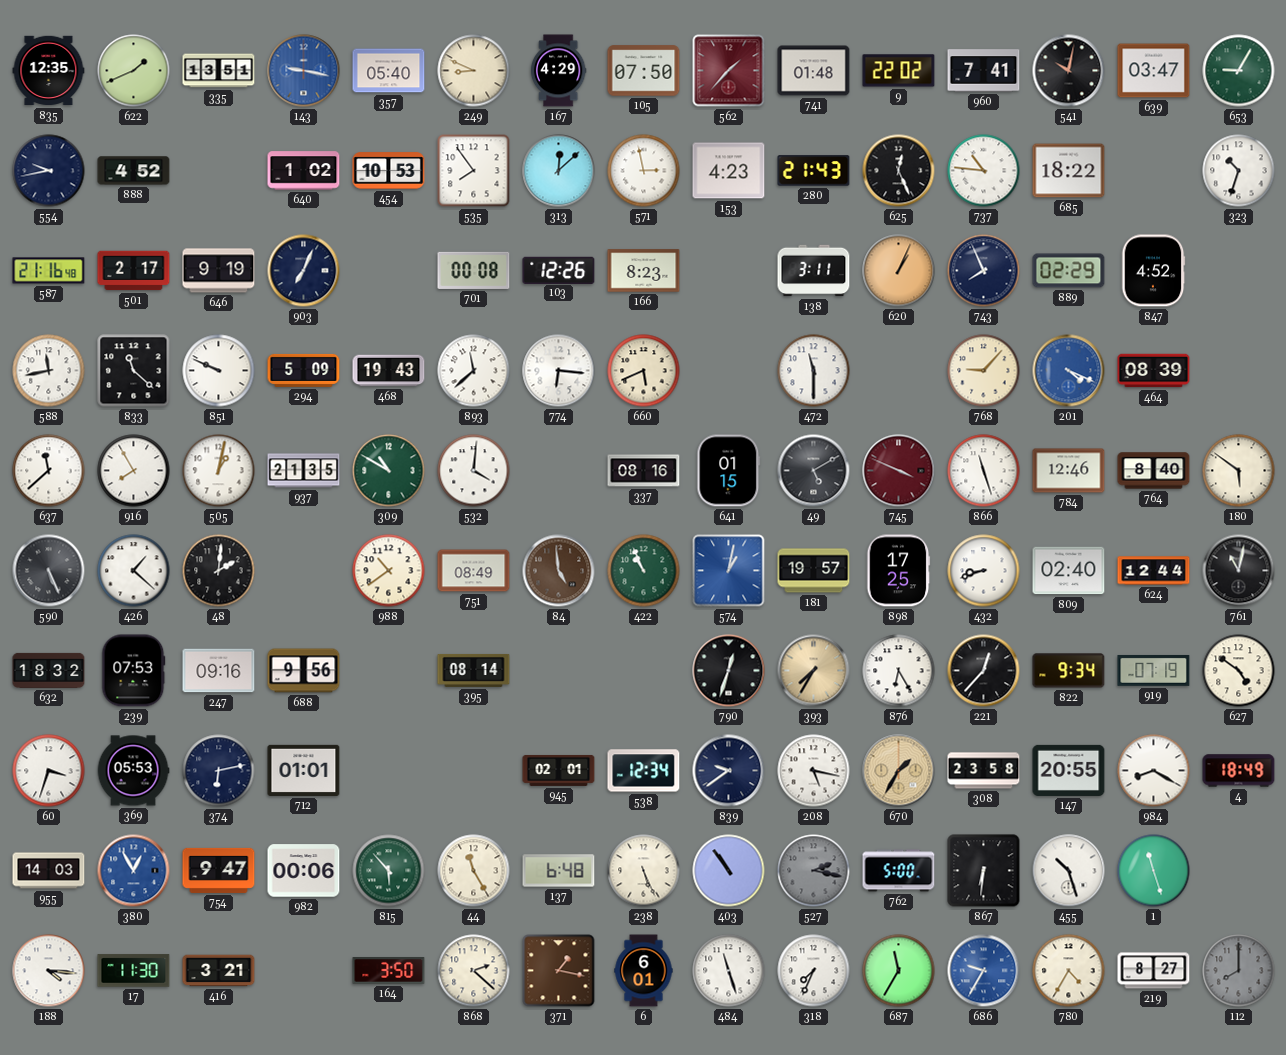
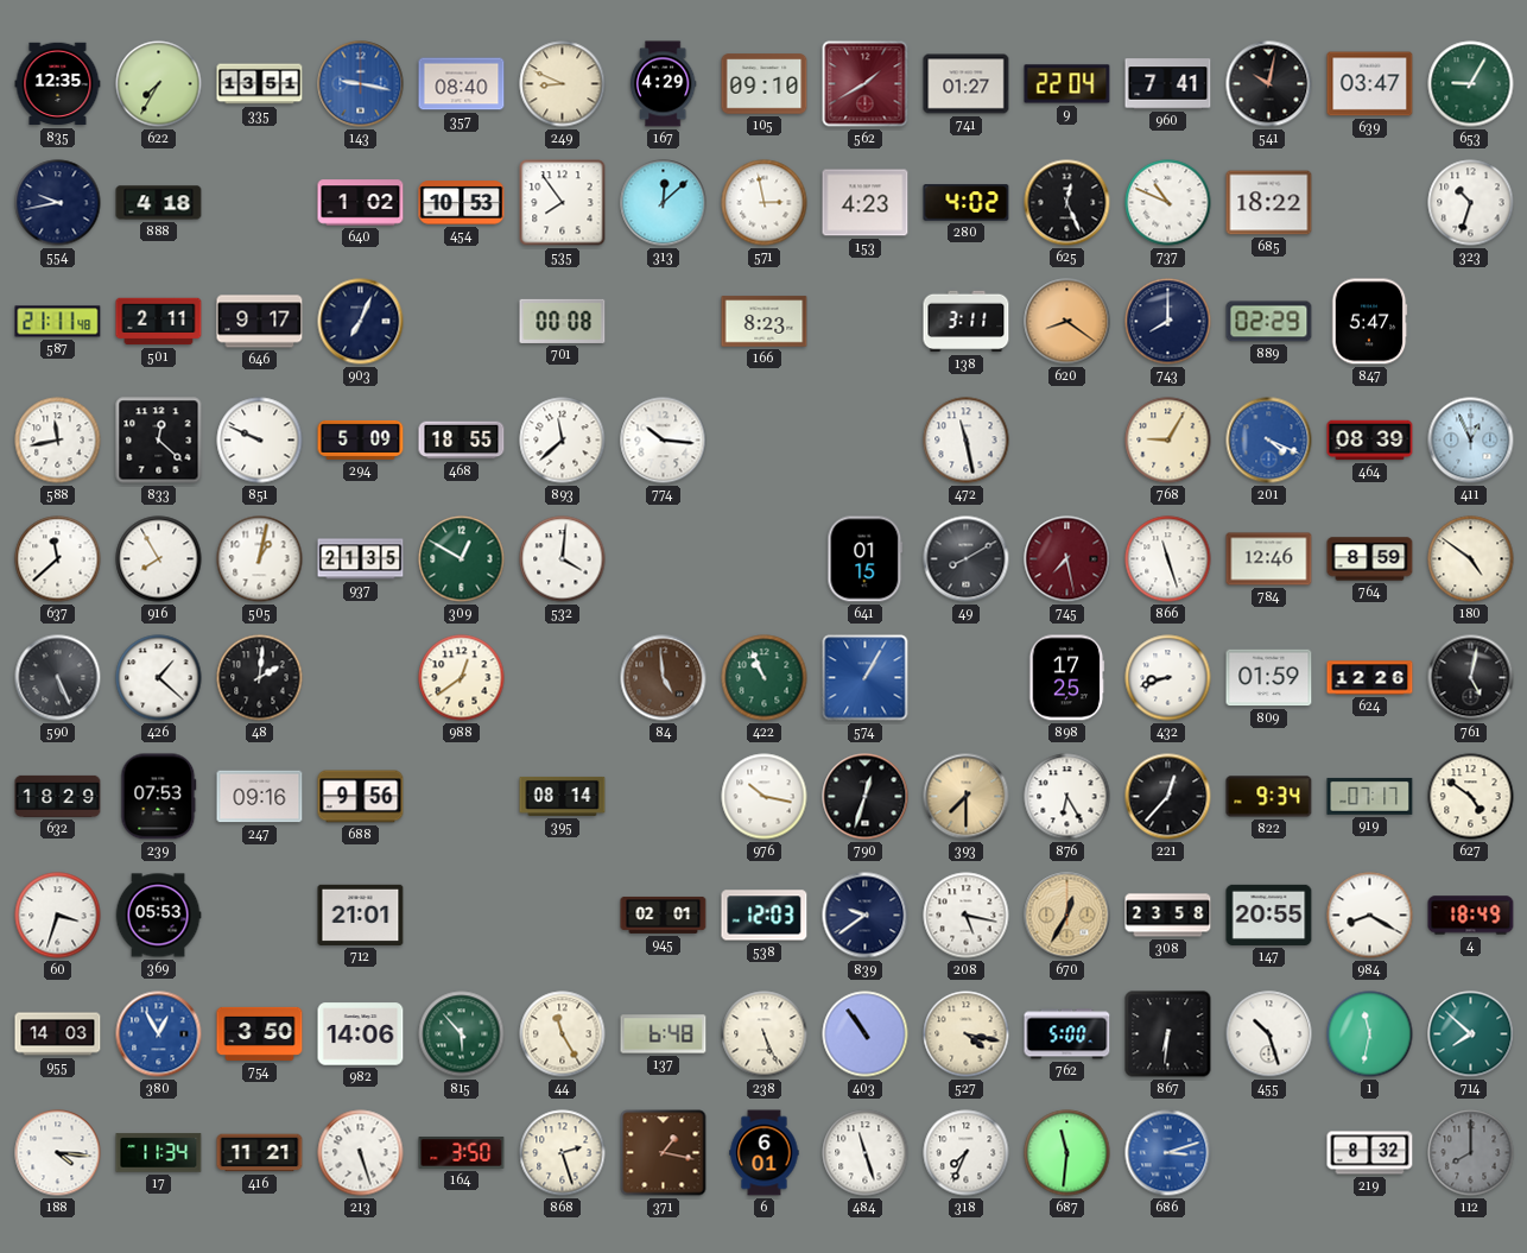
622: 1:41 -> 7:35
357: 05:40 -> 08:40
105: 07:50 -> 09:10
562: 1:37 -> 1:40
741: 01:48 -> 01:27
9: 22:02 -> 22:04
888: 4:52 -> 4:18
280: 21:43 -> 4:02
737: 10:46 -> 10:49
587: 21:16 -> 21:11
501: 2:17 -> 2:11
646: 9:19 -> 9:17
103: 12:26 -> none
620: 1:04 -> 8:21
743: 7:56 -> 8:00
847: 4:52 -> 5:47
833: 11:22 -> 12:22
468: 19:43 -> 18:55
774: 6:16 -> 10:16
660: 5:41 -> none
472: 11:30 -> 11:28
768: 9:07 -> 9:05
411: none -> 12:56
309: 10:50 -> 12:50
337: 08:16 -> none
49: 5:10 -> 8:10
745: 3:49 -> 7:28
764: 8:40 -> 8:59
180: 5:51 -> 4:51
988: 10:39 -> 12:39
751: 08:49 -> none
574: 1:02 -> 1:05
181: 19:57 -> none
809: 02:40 -> 01:59
624: 12:44 -> 12:26
761: 11:02 -> 5:02
632: 18:32 -> 18:29
976: none -> 10:17
393: 7:35 -> 7:30
919: 07:19 -> 07:17
374: 6:13 -> none
712: 01:01 -> 21:01
538: 12:34 -> 12:03
670: 1:35 -> 12:35
754: 9:47 -> 3:50
982: 00:06 -> 14:06
527: 2:17 -> 4:17
527 dial: grey -> cream
1: 11:27 -> 11:32
714: none -> 7:52
17: 11:30 -> 11:34
416: 3:21 -> 11:21
213: none -> 5:27
868: 2:22 -> 2:27
687: 11:35 -> 11:31
686: 9:35 -> 3:12
780: 4:35 -> none
219: 8:27 -> 8:32
